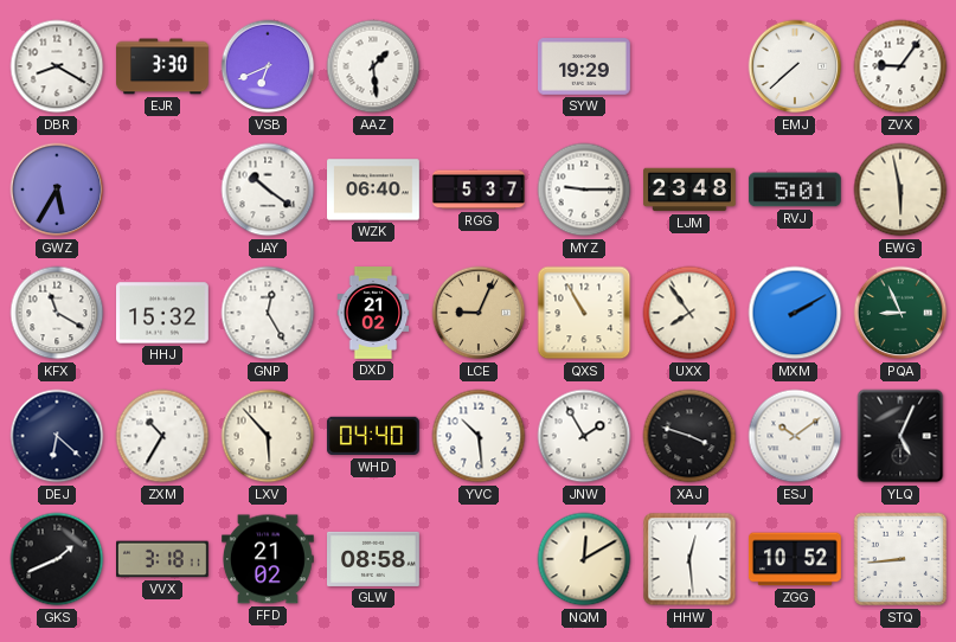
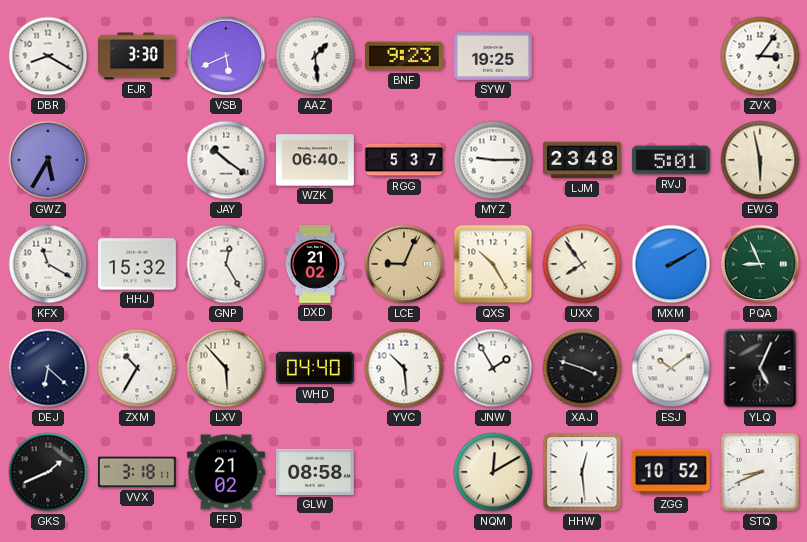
VSB: 6:41 -> 5:41
BNF: none -> 9:23
SYW: 19:29 -> 19:25
EMJ: 7:38 -> none
ZVX: 9:06 -> 3:06
QXS: 10:55 -> 10:25
STQ: 8:44 -> 8:41
